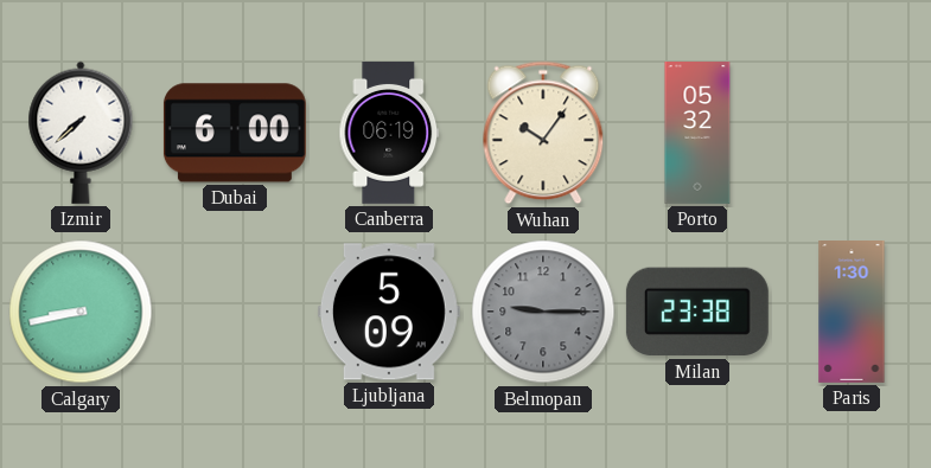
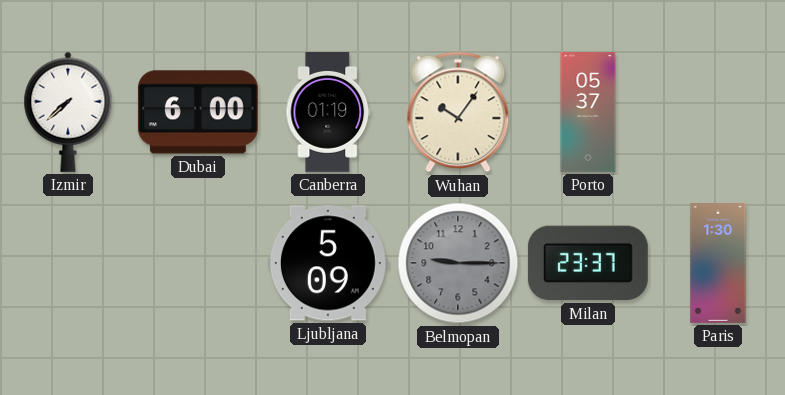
Canberra: 06:19 -> 01:19
Porto: 05:32 -> 05:37
Calgary: 8:43 -> none
Milan: 23:38 -> 23:37
